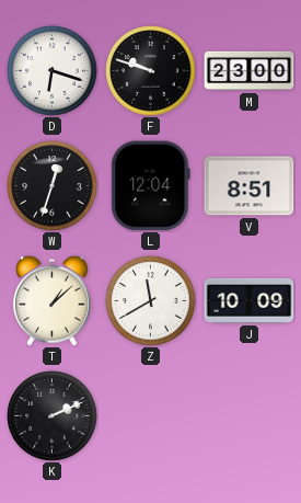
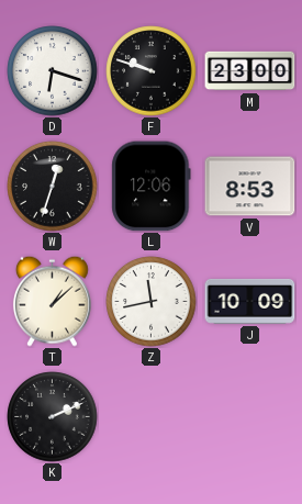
L: 12:04 -> 12:06
V: 8:51 -> 8:53
Z: 11:40 -> 11:43
